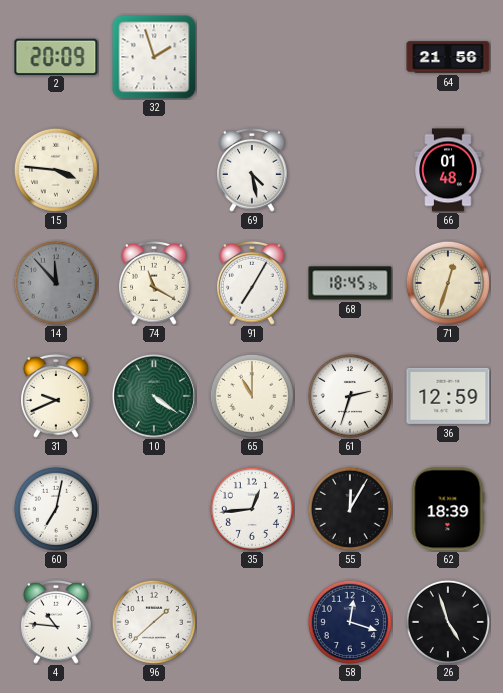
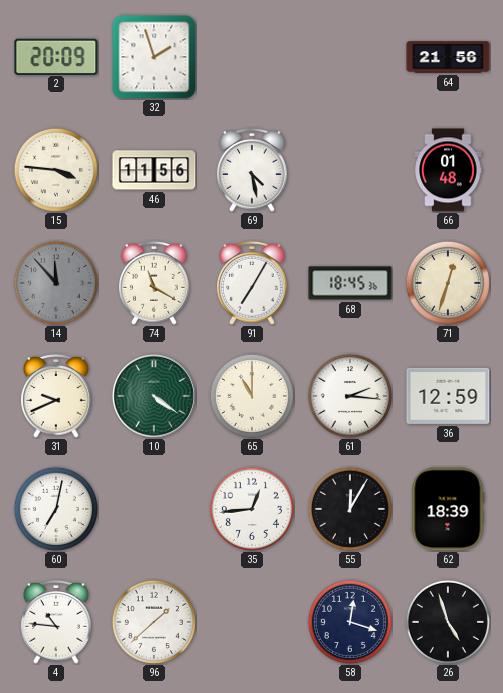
46: none -> 11:56
61: 2:33 -> 2:16
